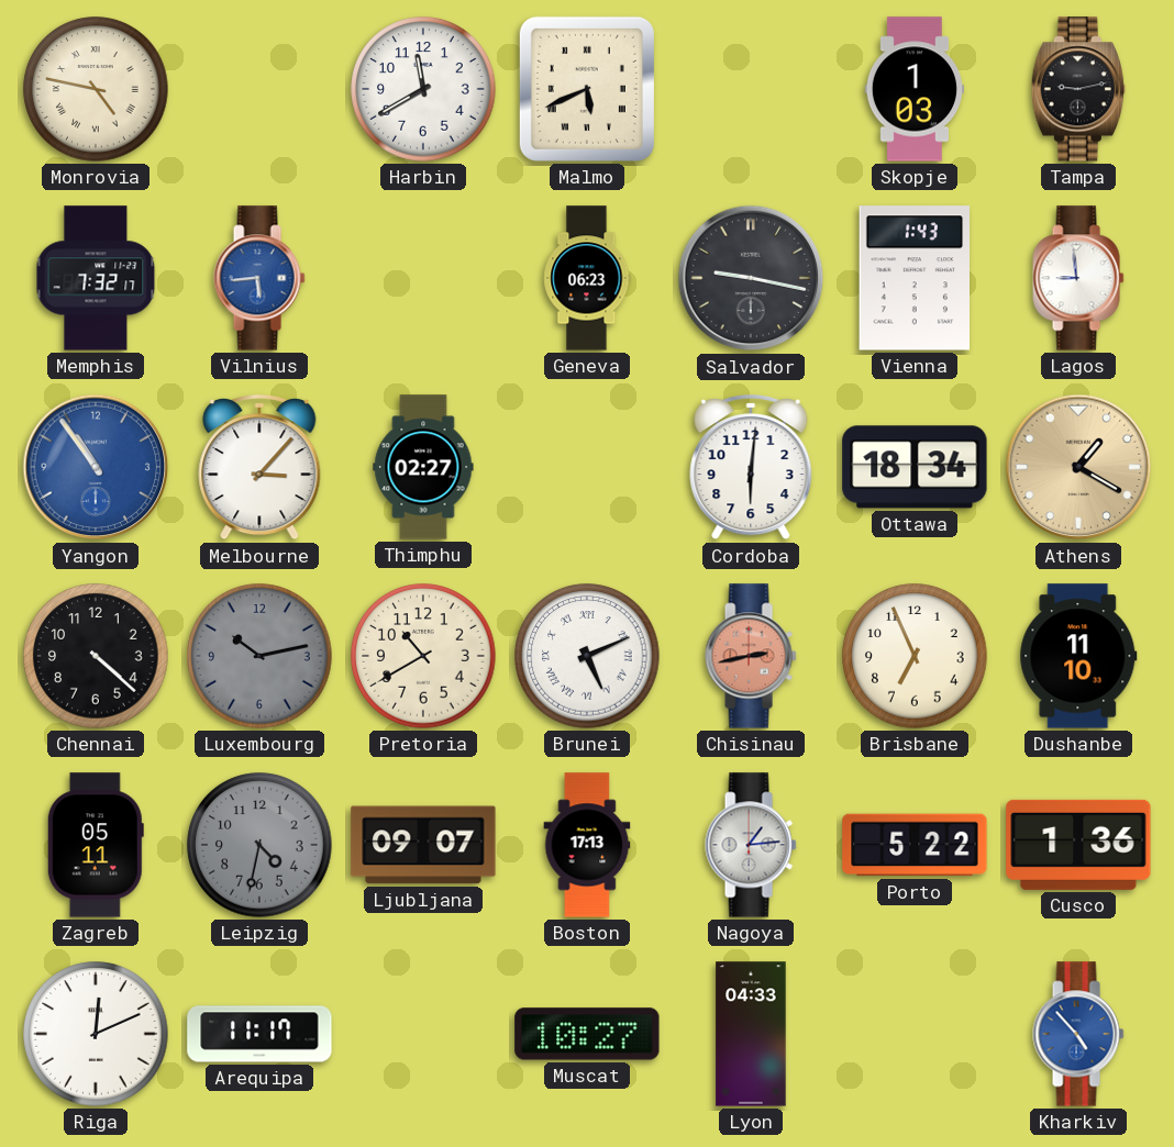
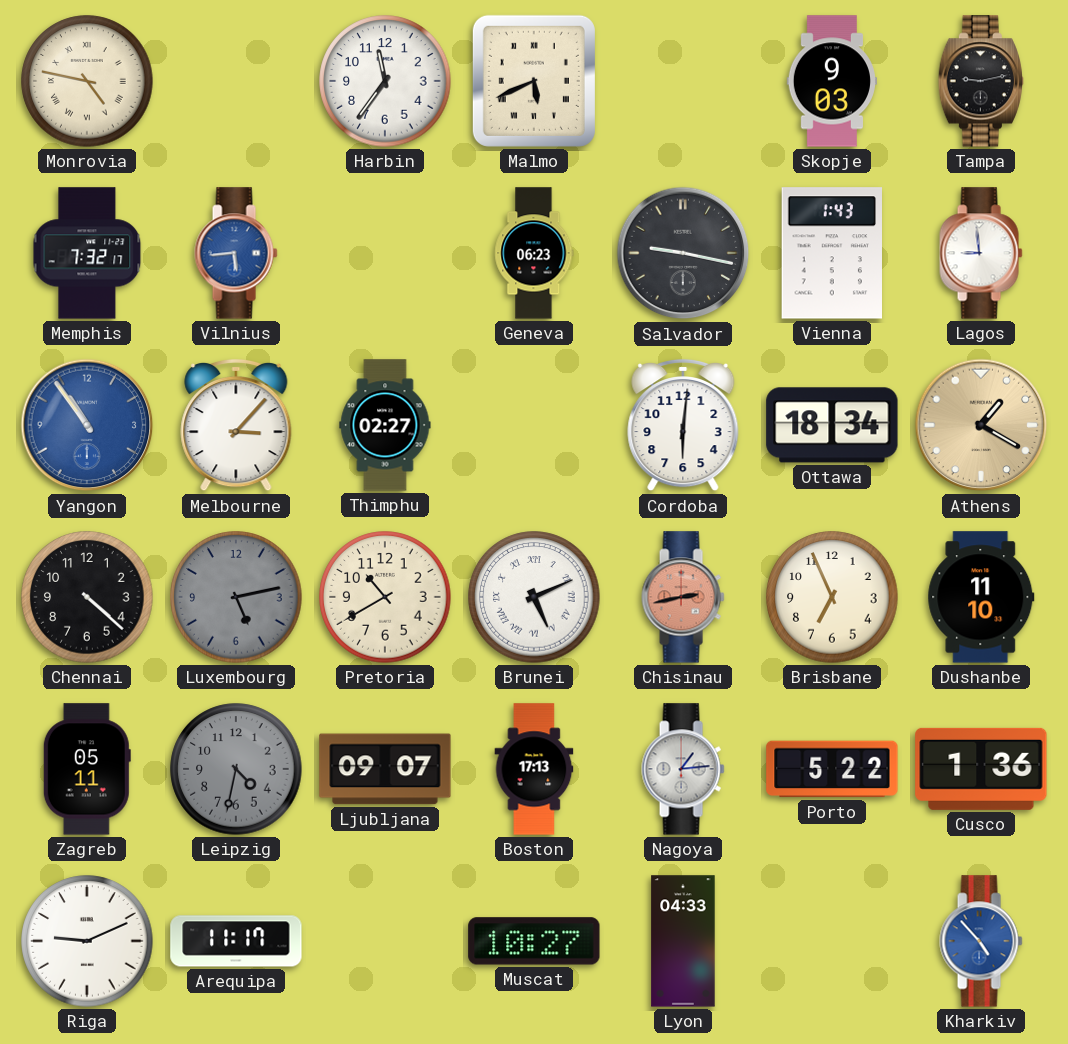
Harbin: 11:40 -> 11:36
Skopje: 1:03 -> 9:03
Luxembourg: 10:13 -> 5:13
Riga: 12:11 -> 9:11
